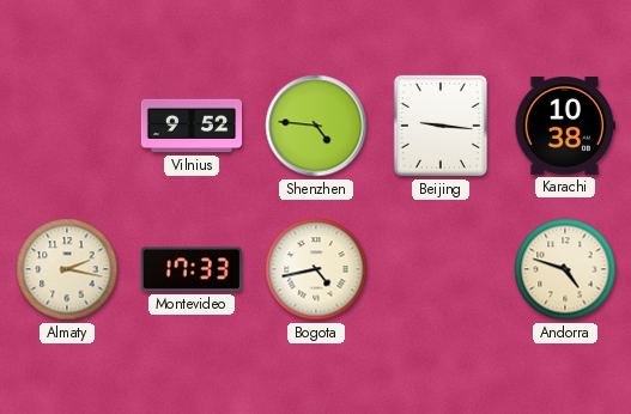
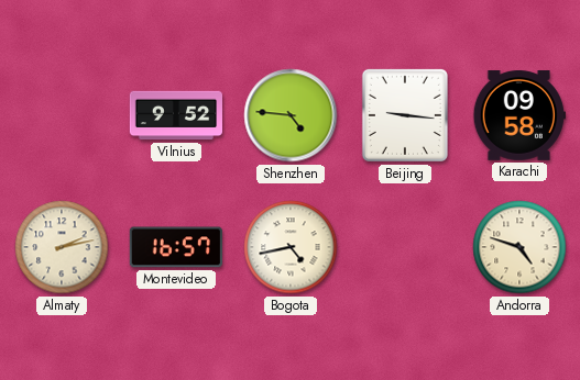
Karachi: 10:38 -> 09:58
Almaty: 2:17 -> 2:13
Montevideo: 17:33 -> 16:57
